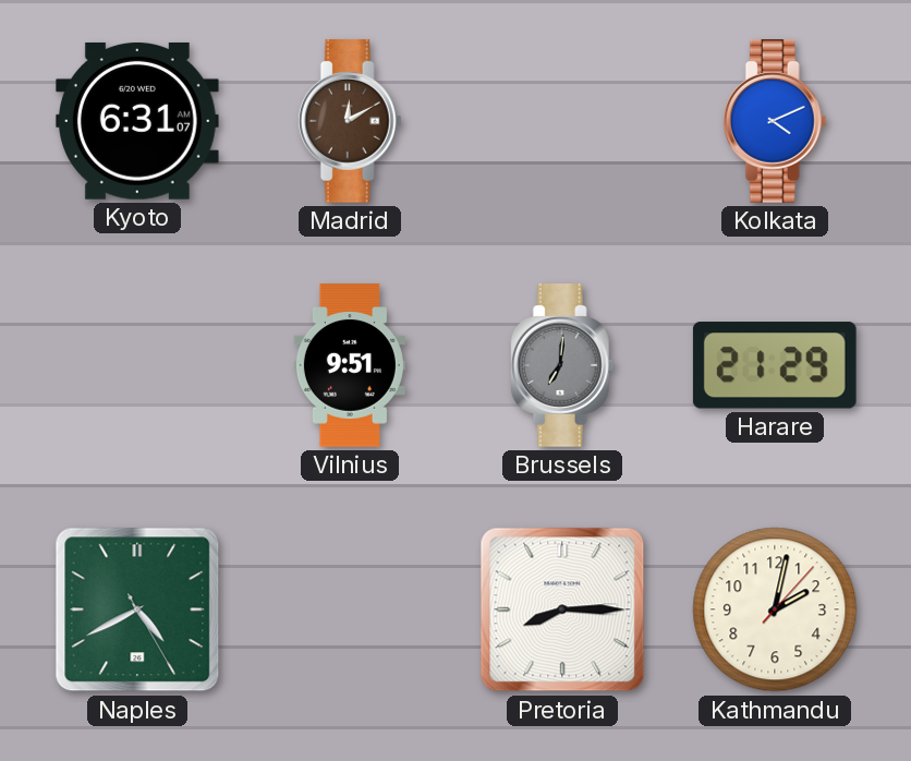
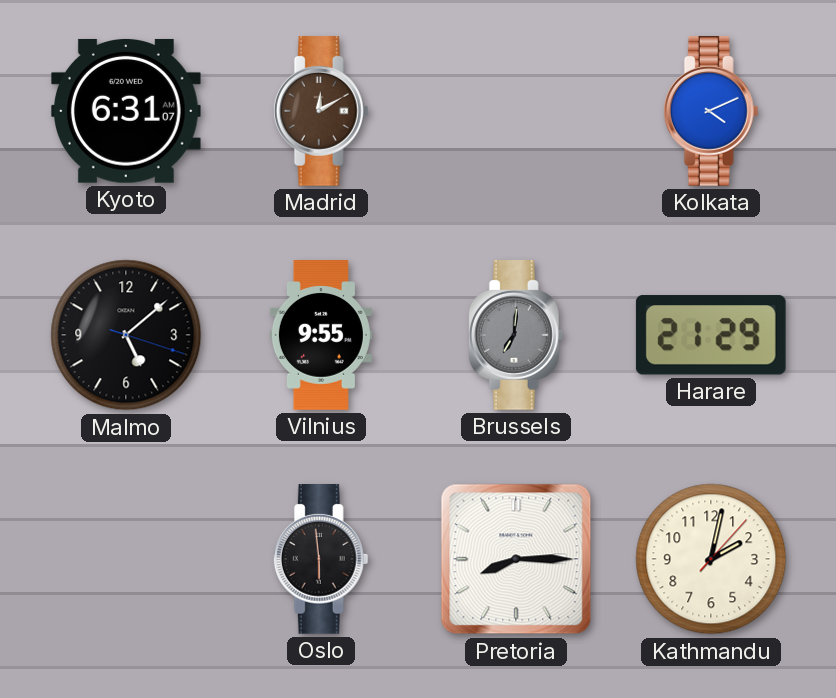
Malmo: none -> 5:08
Vilnius: 9:51 -> 9:55
Naples: 4:40 -> none
Oslo: none -> 5:59
